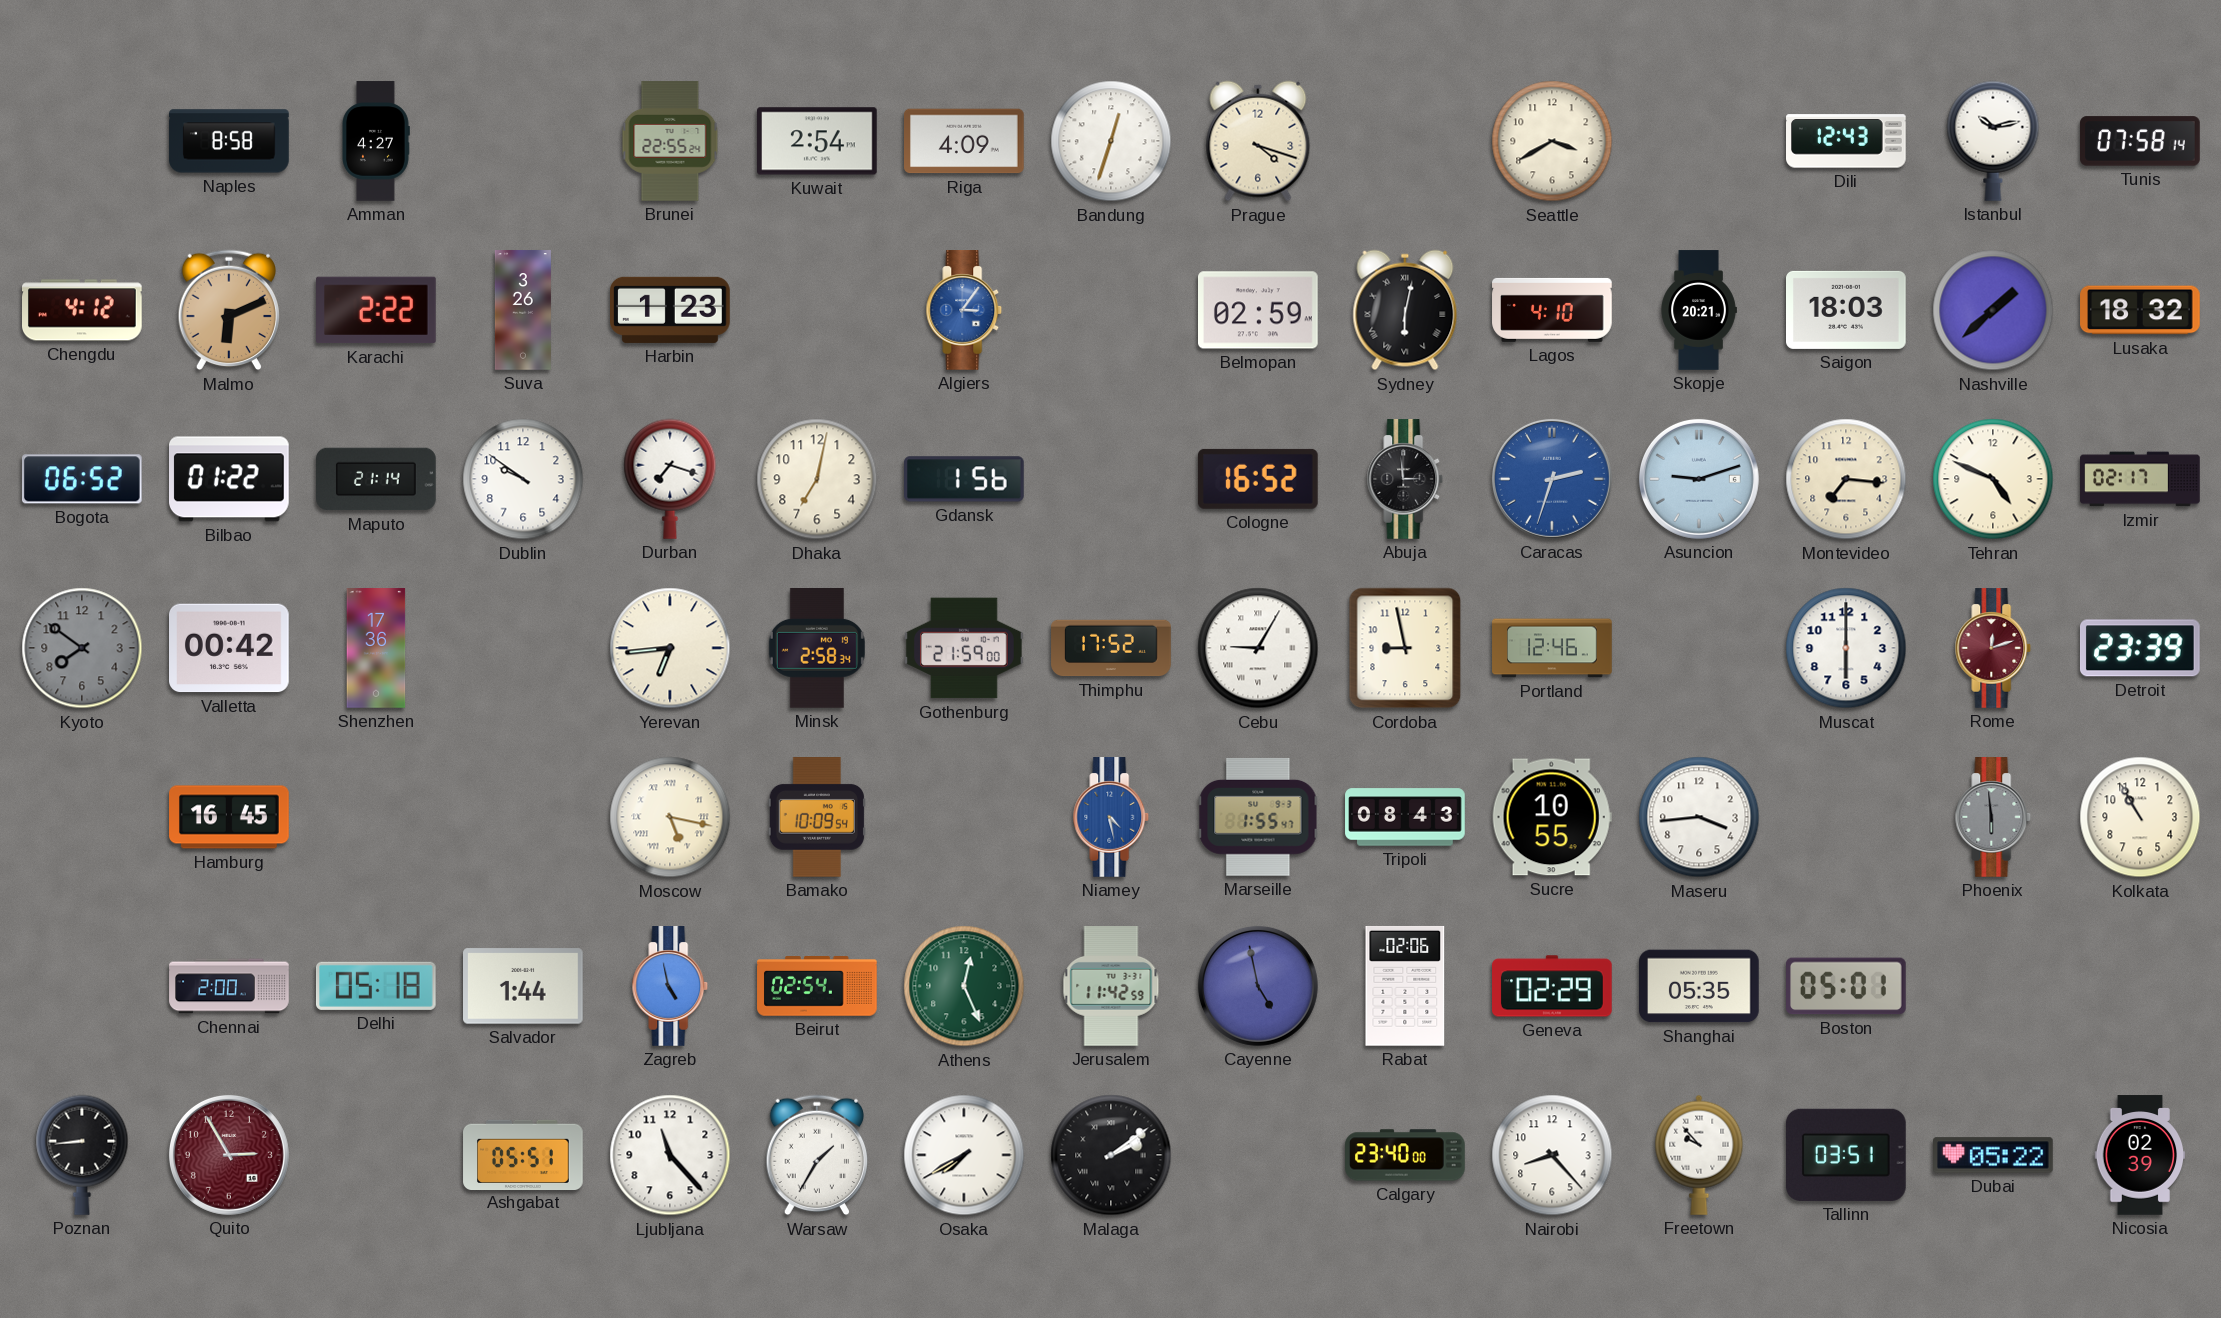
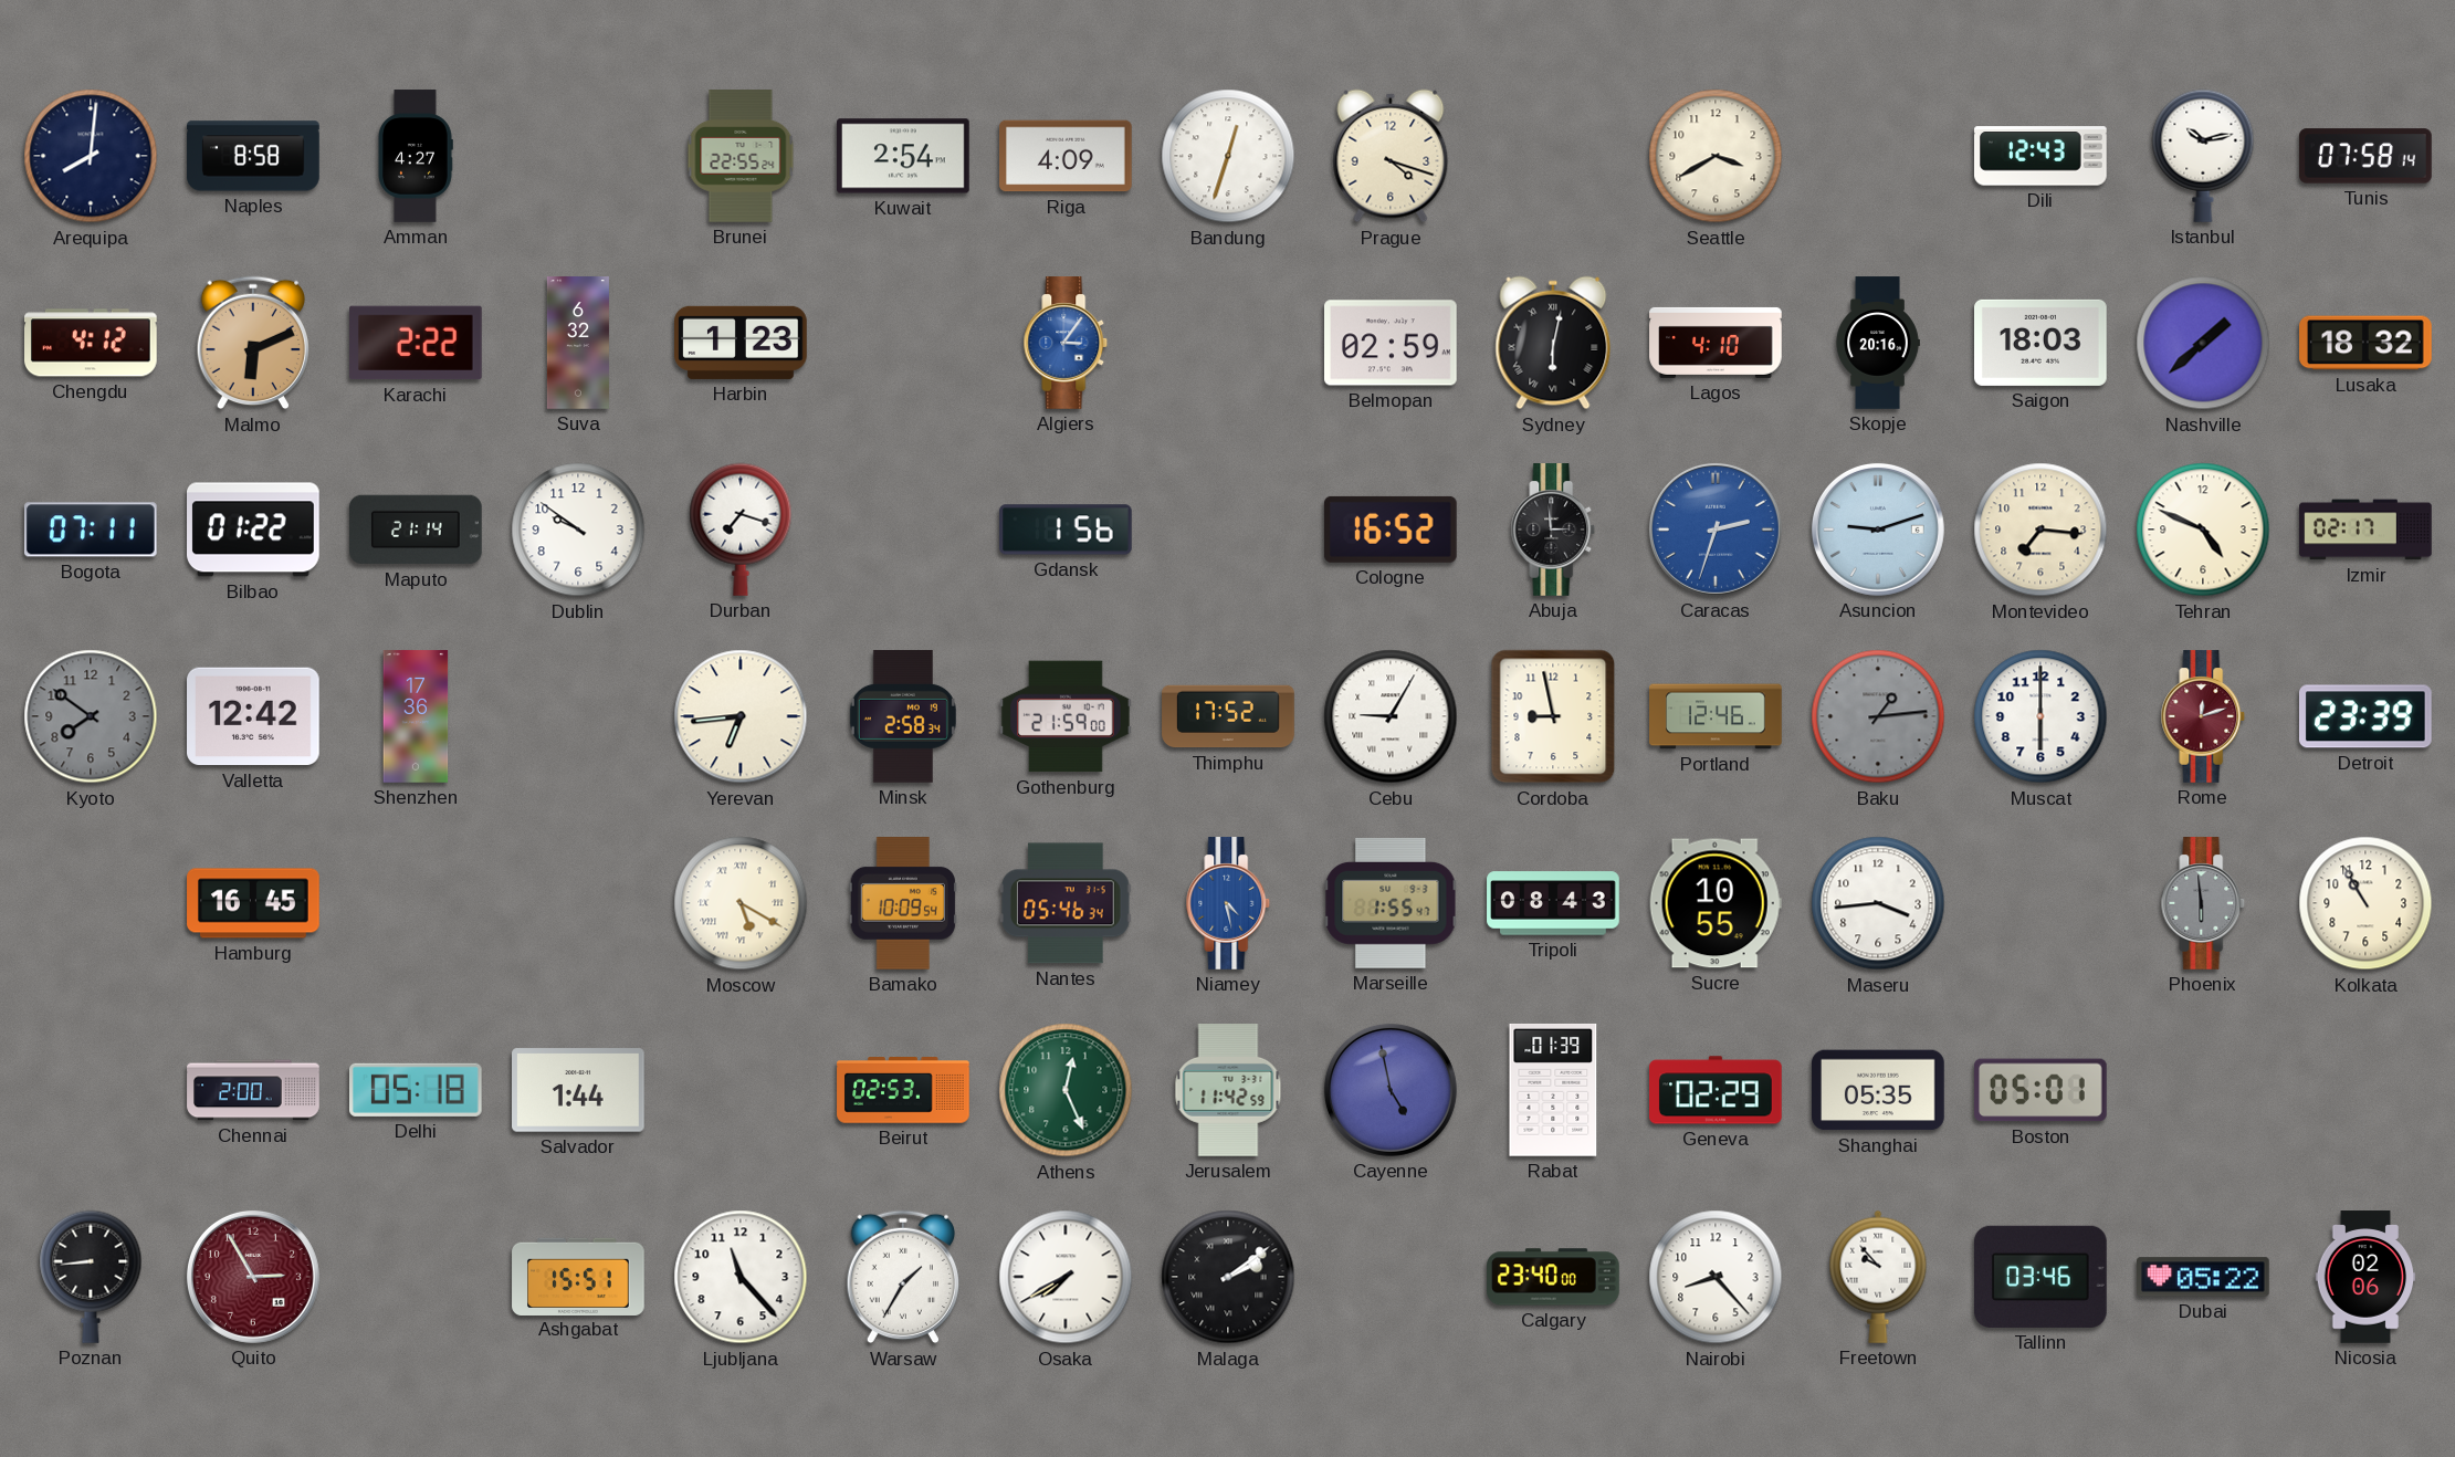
Arequipa: none -> 8:01
Suva: 3:26 -> 6:32
Skopje: 20:21 -> 20:16
Bogota: 06:52 -> 07:11
Dhaka: 7:02 -> none
Valletta: 00:42 -> 12:42
Baku: none -> 1:14
Moscow: 5:17 -> 5:20
Nantes: none -> 05:46
Zagreb: 4:58 -> none
Beirut: 02:54 -> 02:53
Rabat: 02:06 -> 01:39
Ashgabat: 05:51 -> 15:51
Tallinn: 03:51 -> 03:46
Nicosia: 02:39 -> 02:06
